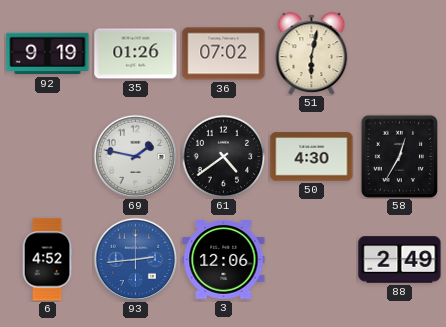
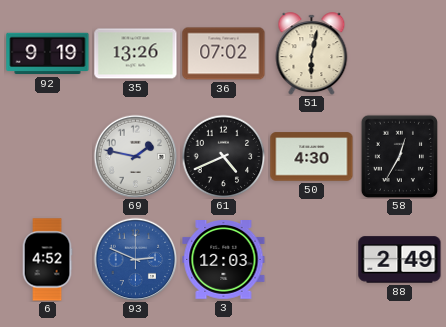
35: 01:26 -> 13:26
61: 4:39 -> 4:41
93: 2:44 -> 2:49
3: 12:06 -> 12:03
